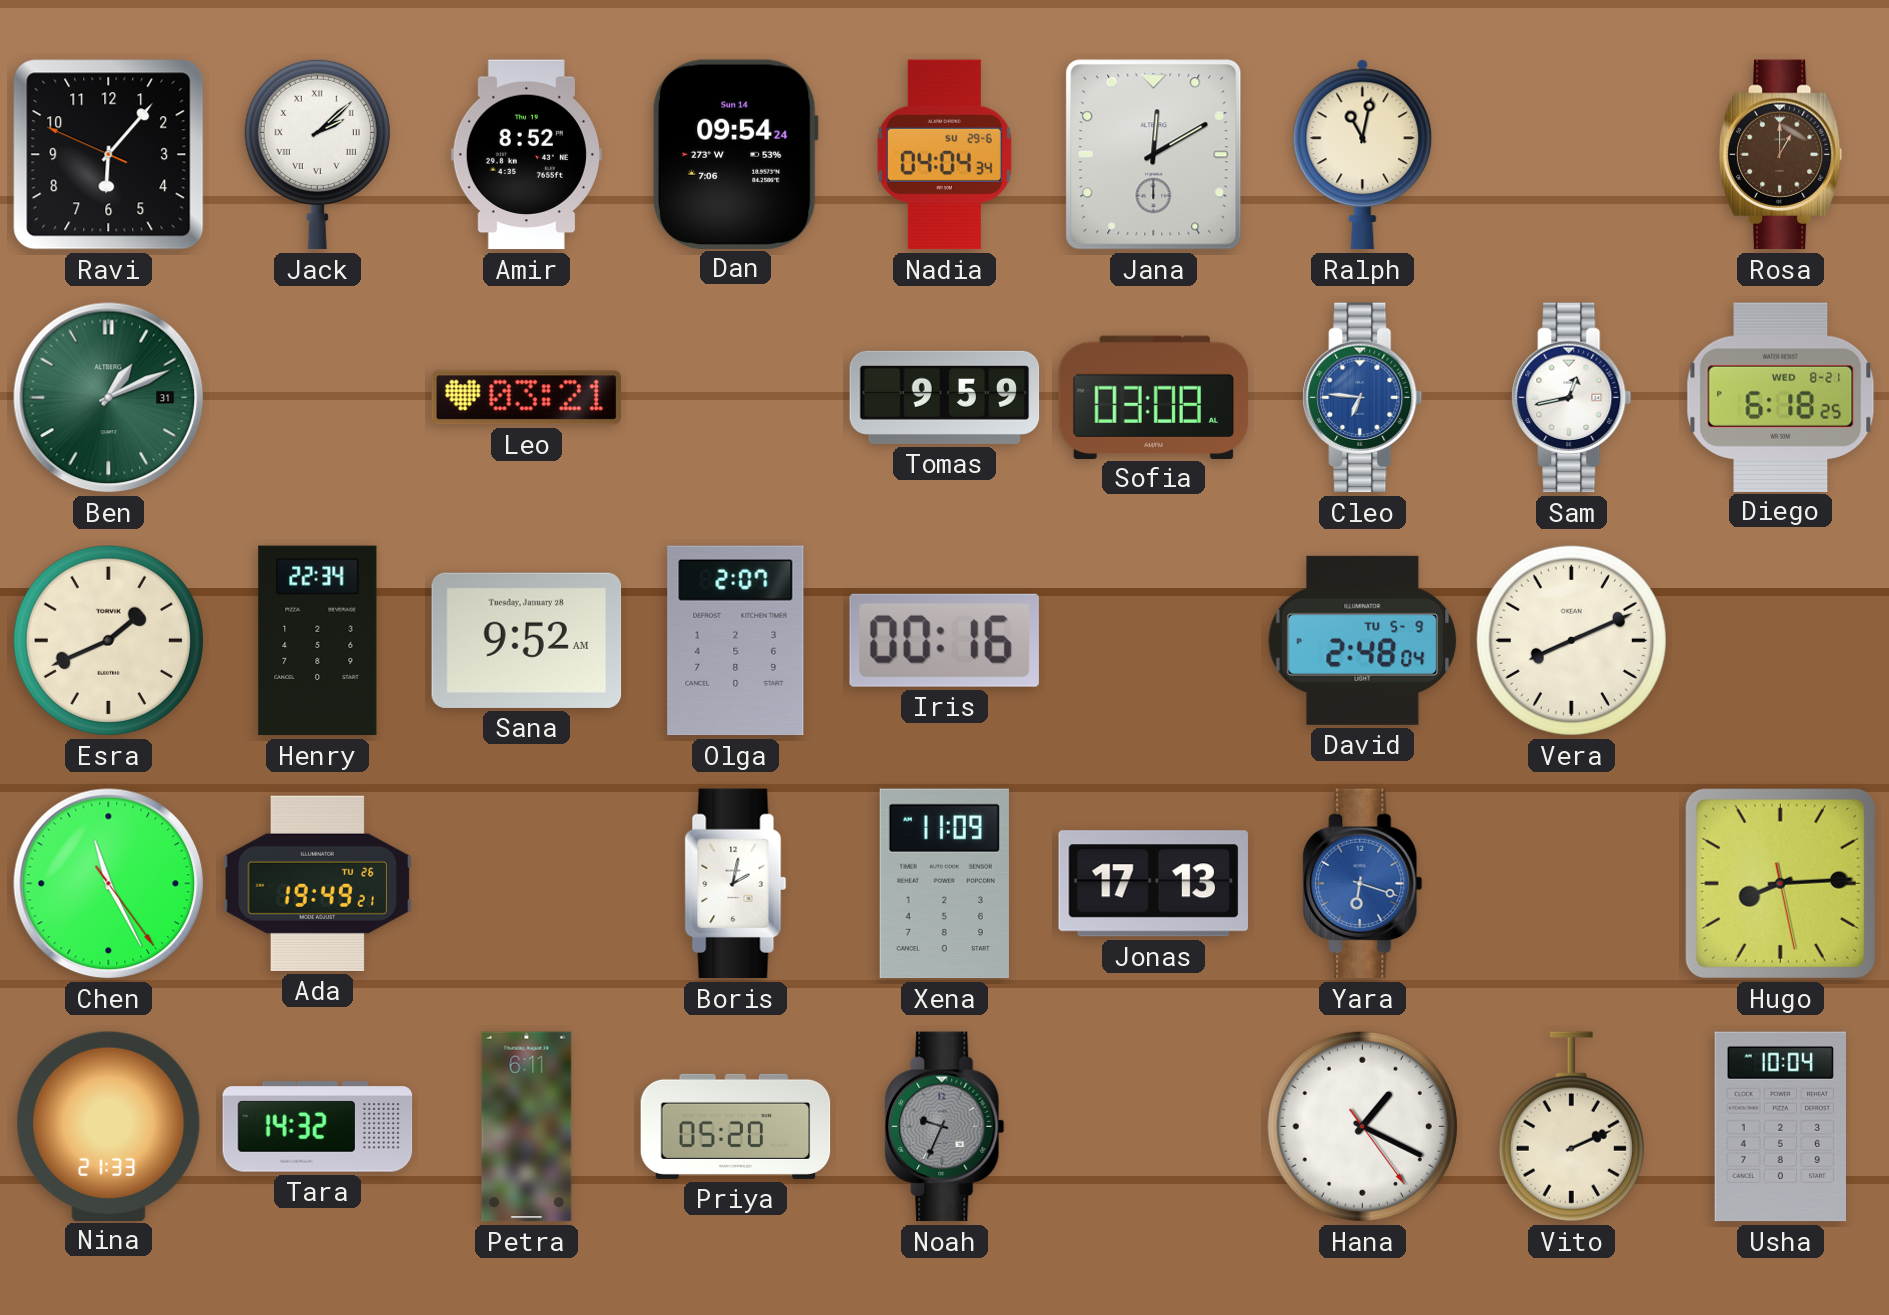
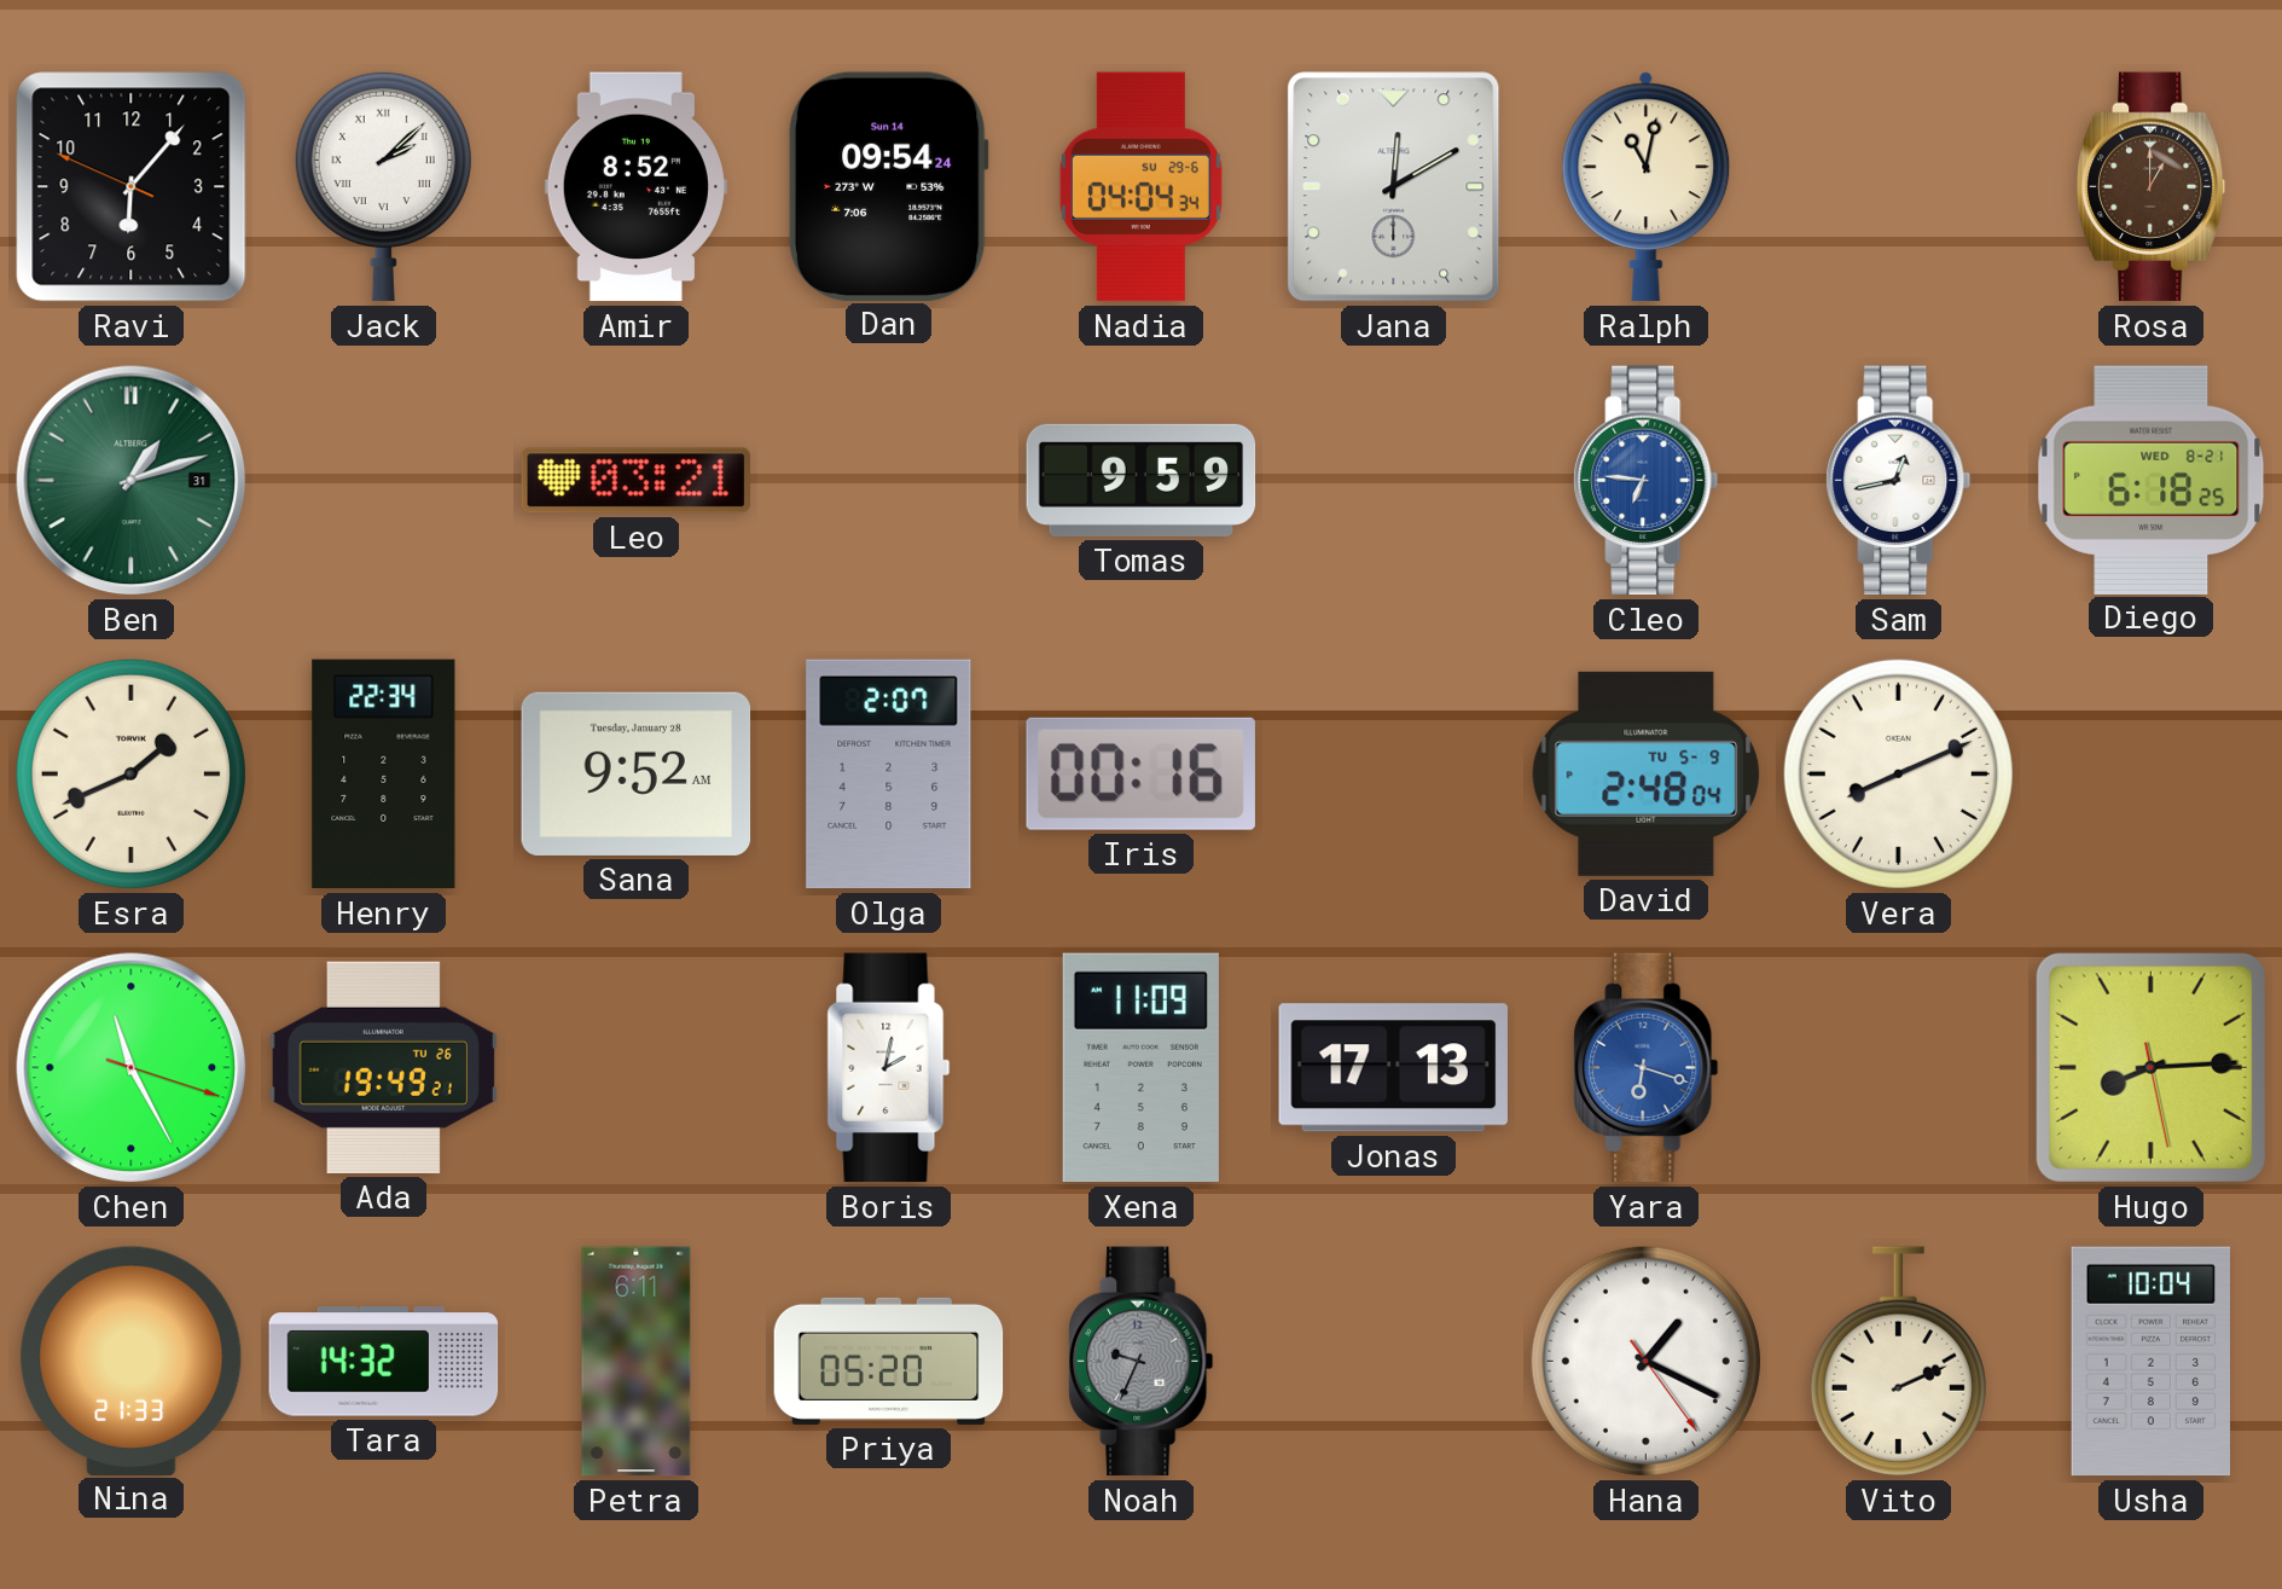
Ben: 1:11 -> 1:12
Sofia: 03:08 -> none
Chen: 11:25:24 -> 11:25:18
